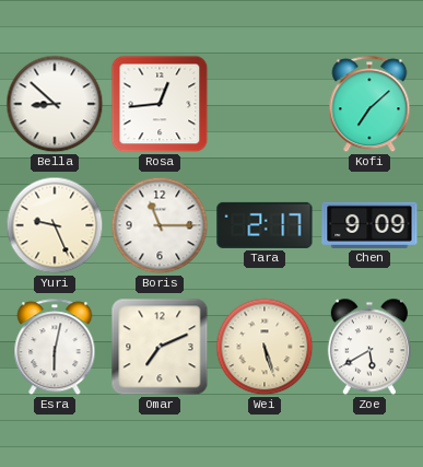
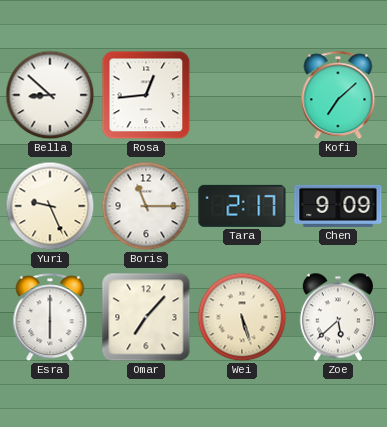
Esra: 6:02 -> 6:00
Omar: 7:11 -> 7:07
Zoe: 5:40 -> 5:38
